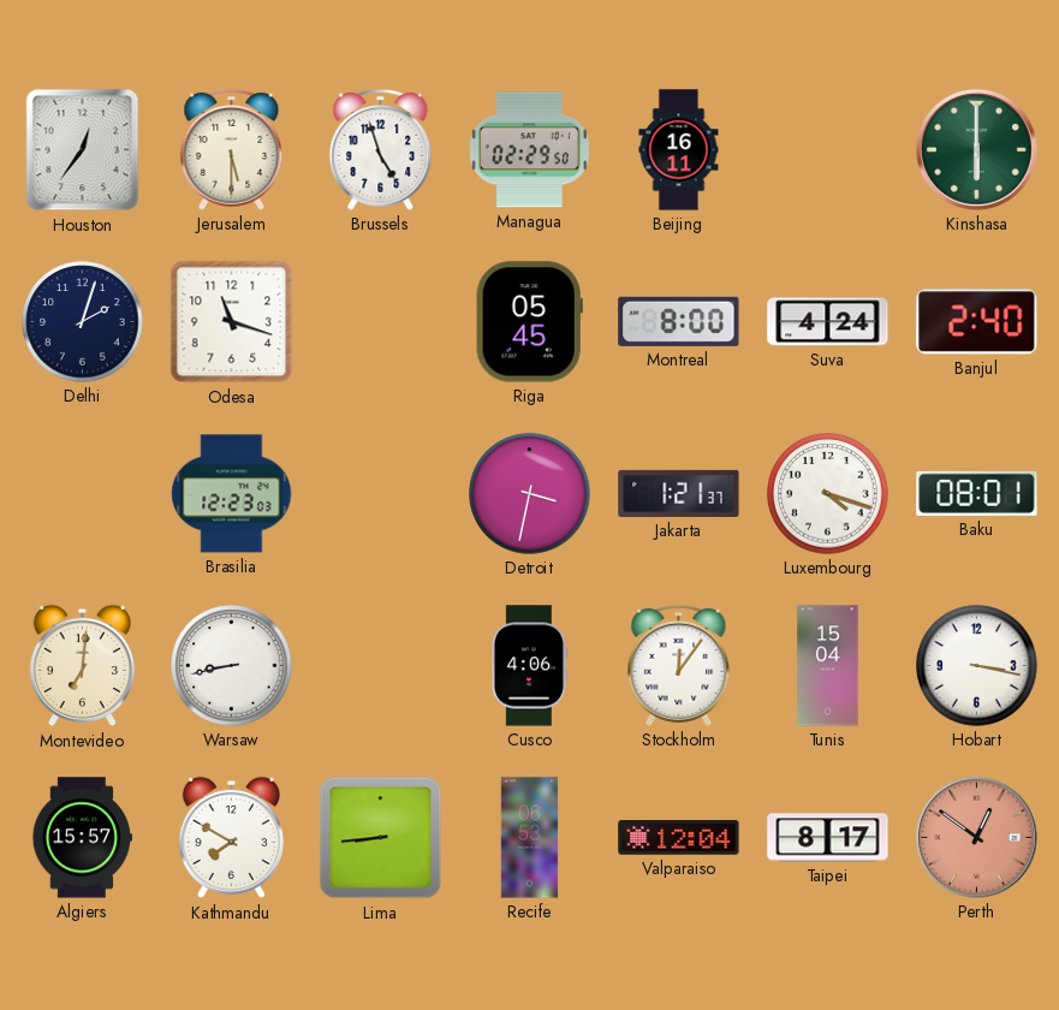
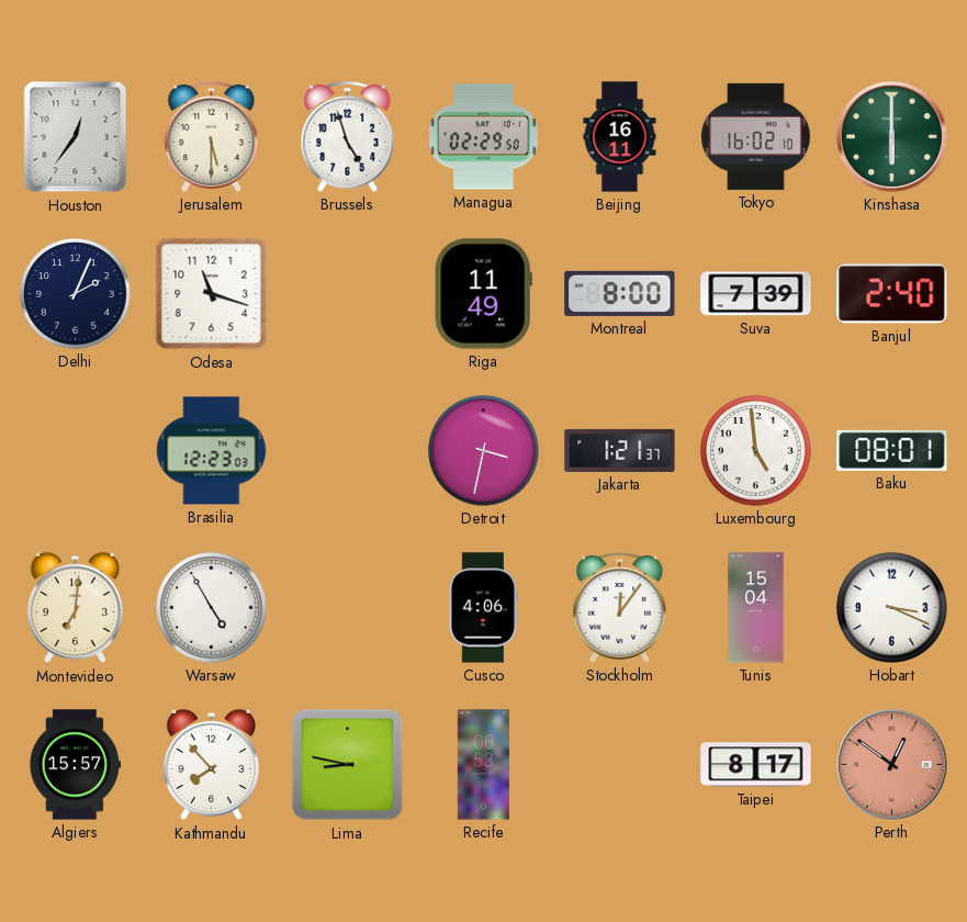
Tokyo: none -> 16:02
Delhi: 2:03 -> 2:04
Riga: 05:45 -> 11:49
Suva: 4:24 -> 7:39
Luxembourg: 4:18 -> 4:59
Warsaw: 8:43 -> 4:55
Hobart: 3:17 -> 3:19
Kathmandu: 7:50 -> 7:53
Lima: 8:44 -> 8:47
Valparaiso: 12:04 -> none
